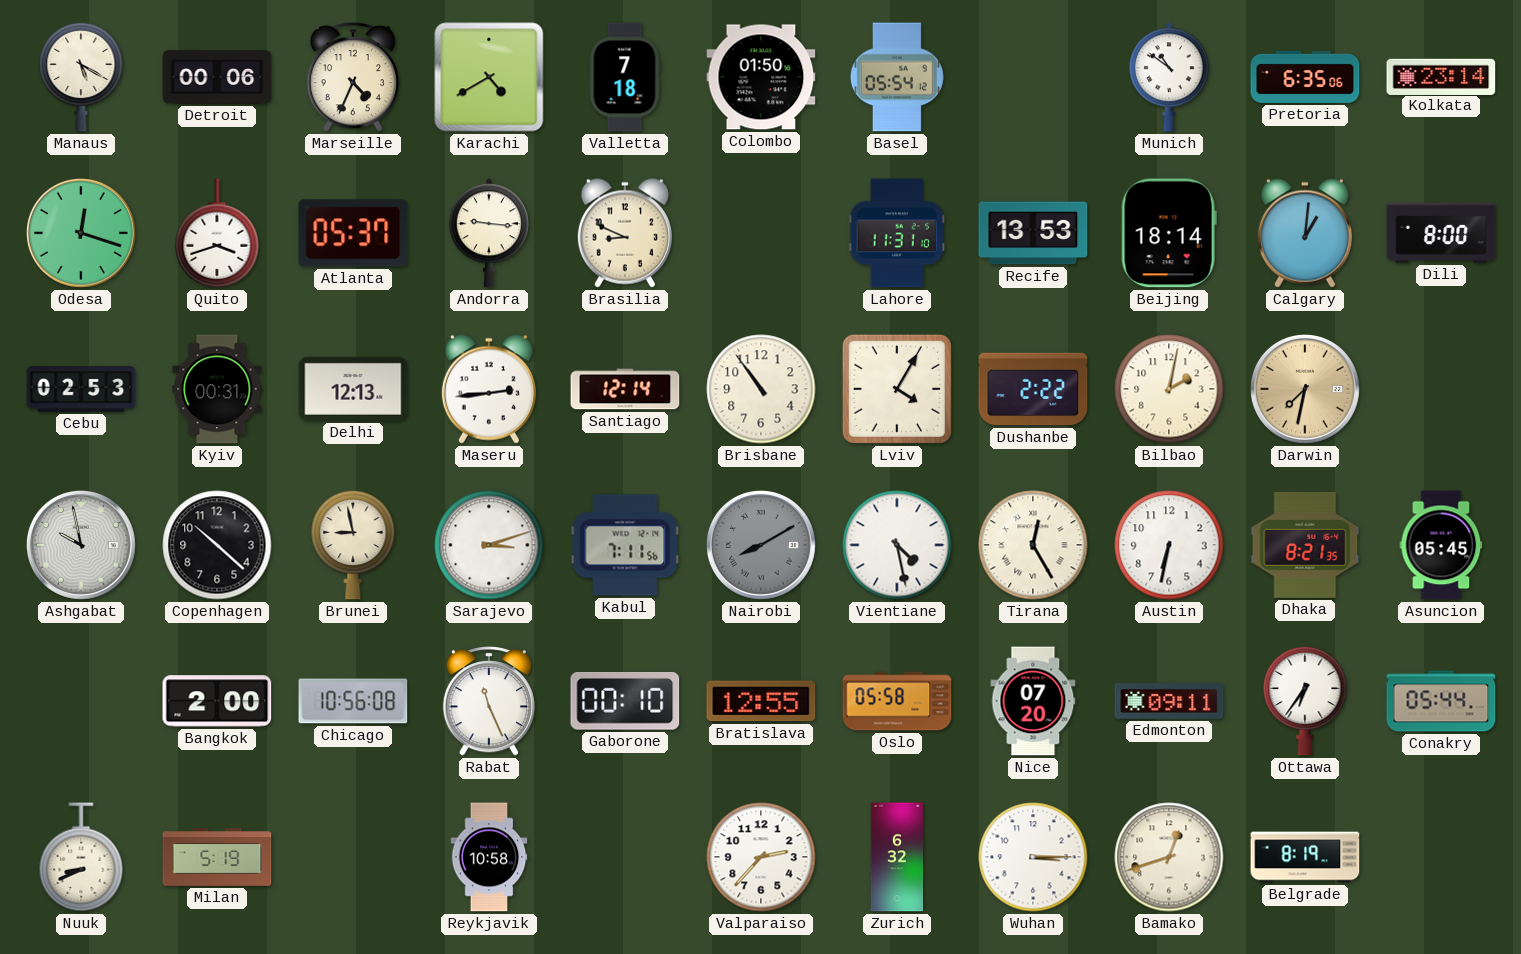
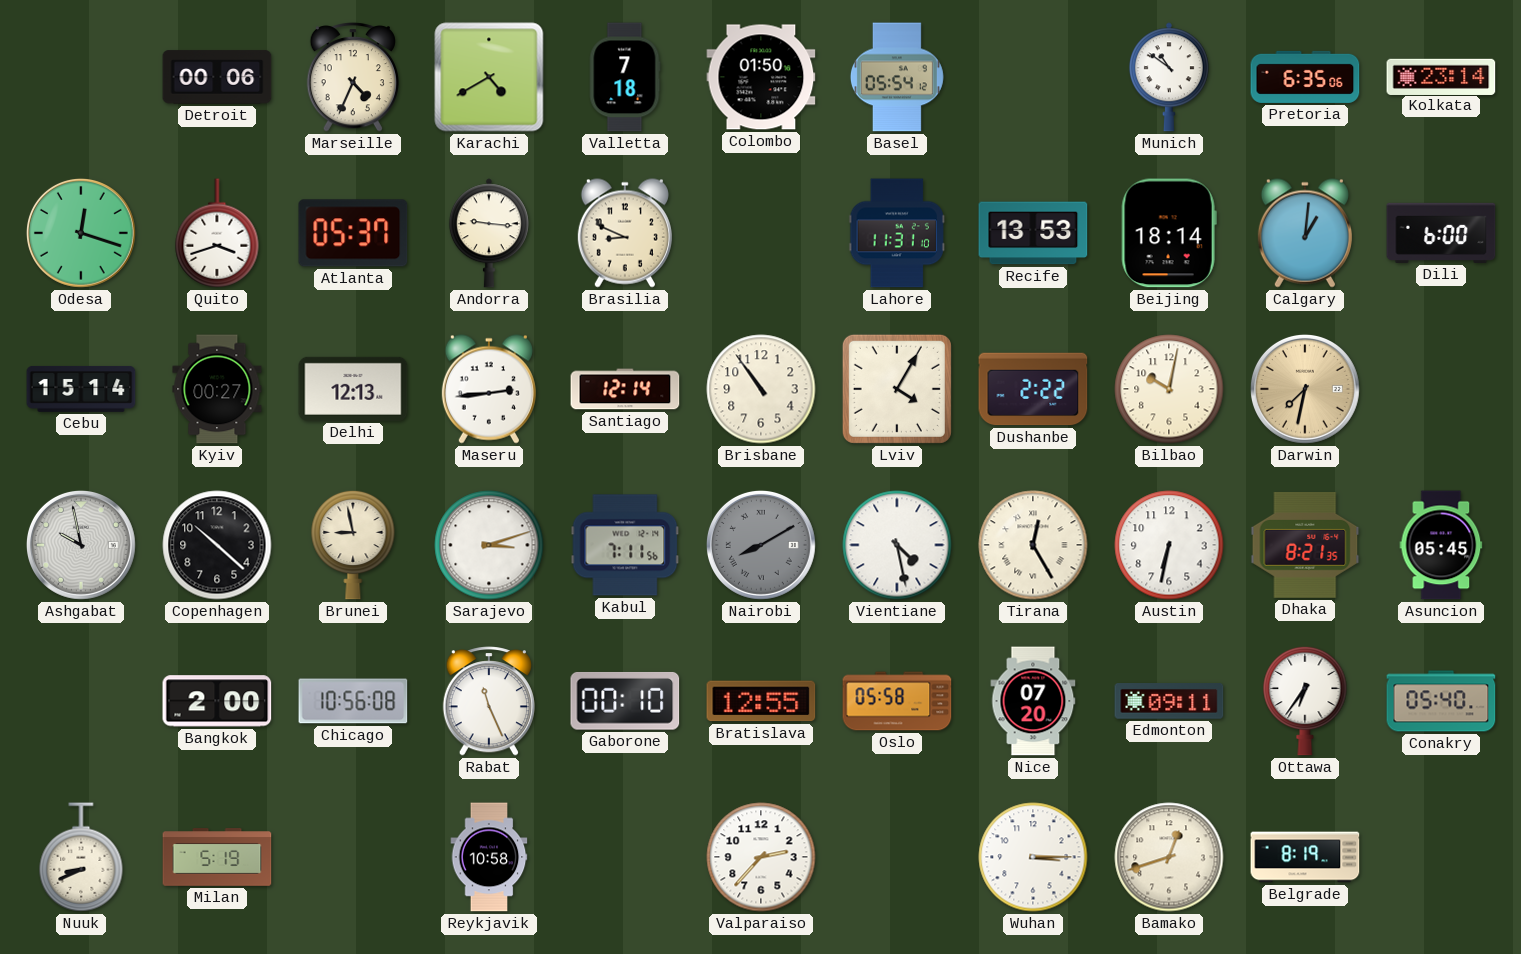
Manaus: 5:20 -> none
Dili: 8:00 -> 6:00
Cebu: 02:53 -> 15:14
Kyiv: 00:31 -> 00:27
Bilbao: 2:02 -> 10:02
Conakry: 05:44 -> 05:40
Zurich: 6:32 -> none
